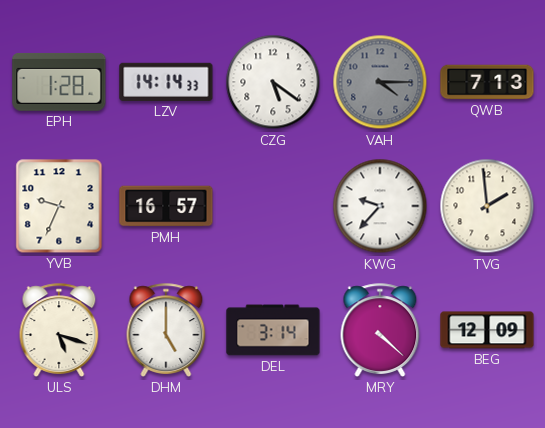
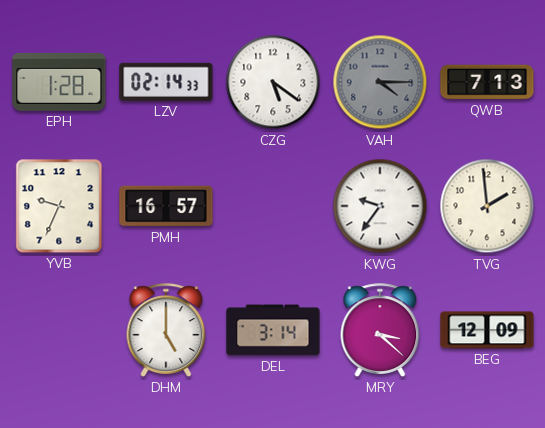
LZV: 14:14 -> 02:14
KWG: 9:37 -> 9:36
ULS: 5:18 -> none
MRY: 4:22 -> 3:22
